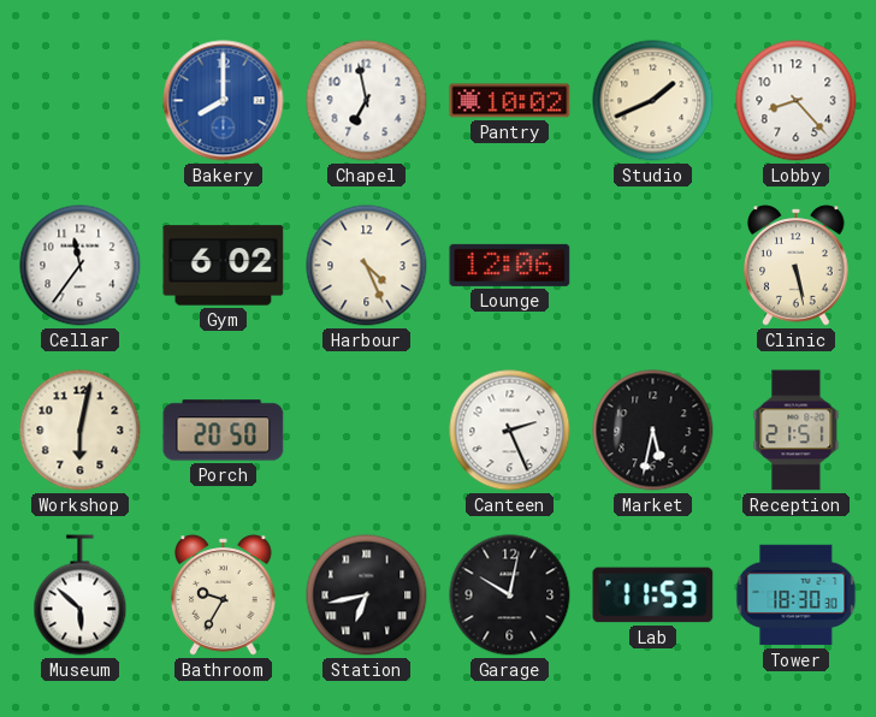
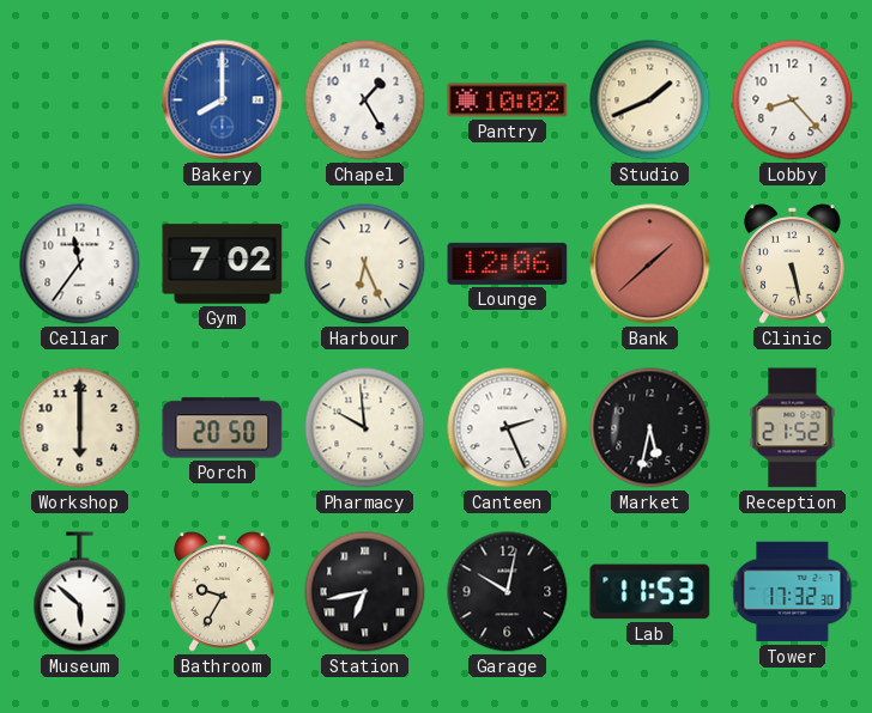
Chapel: 6:58 -> 1:25
Gym: 6:02 -> 7:02
Harbour: 4:26 -> 6:26
Bank: none -> 1:38
Workshop: 6:02 -> 6:00
Pharmacy: none -> 9:59
Reception: 21:51 -> 21:52
Tower: 18:30 -> 17:32
